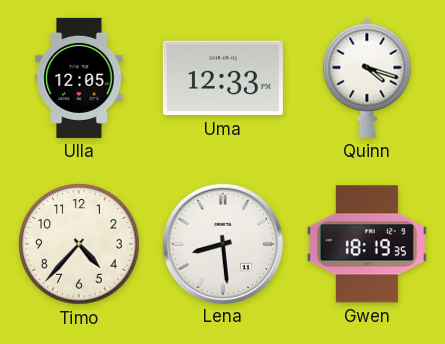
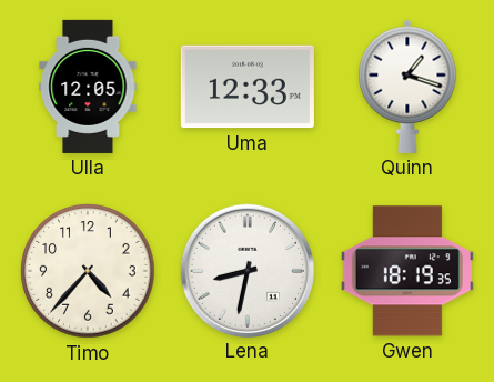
Quinn: 4:18 -> 1:18
Lena: 8:29 -> 8:32
